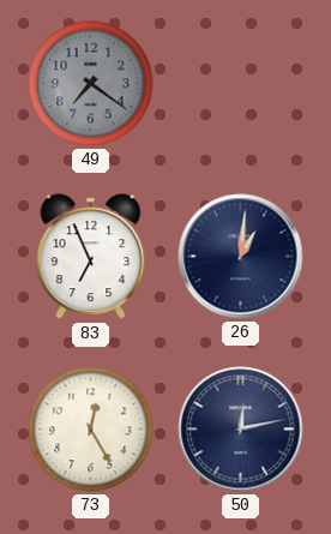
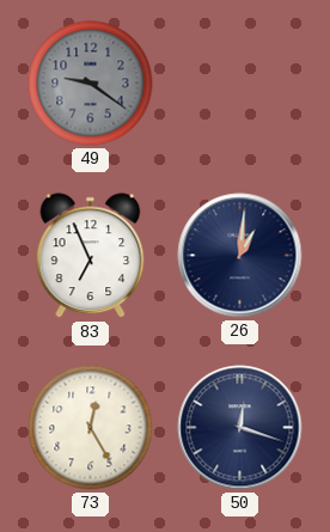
49: 7:21 -> 9:21
50: 12:13 -> 12:18
